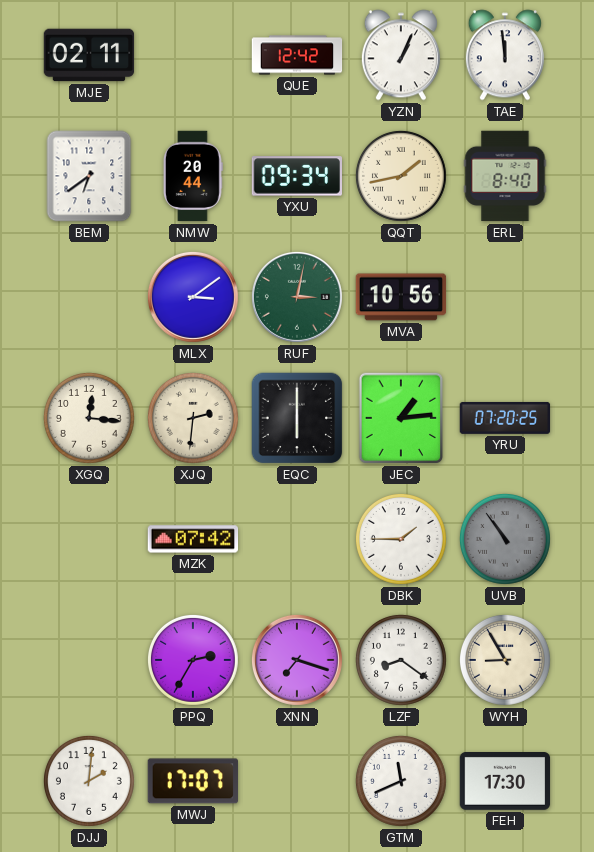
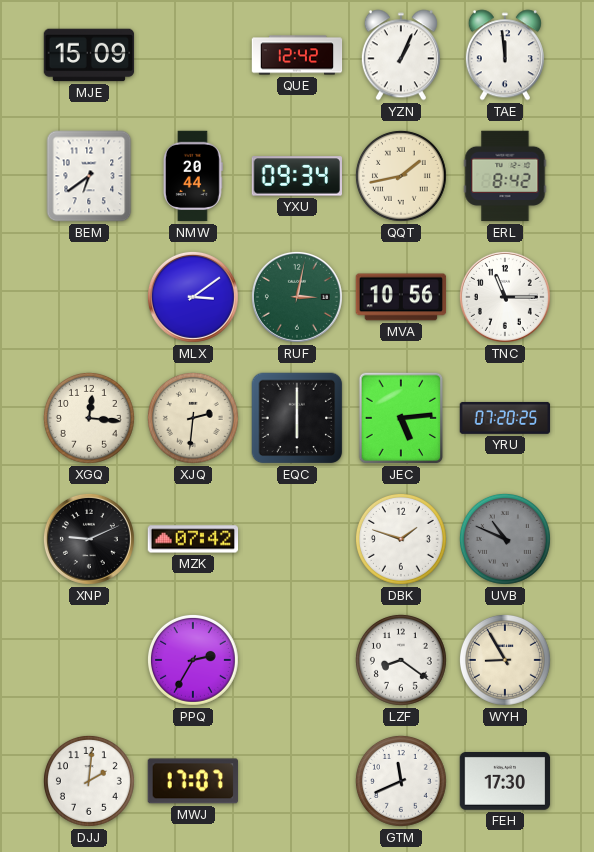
MJE: 02:11 -> 15:09
ERL: 8:40 -> 8:42
TNC: none -> 11:15
JEC: 1:14 -> 5:14
XNP: none -> 9:11
DBK: 1:45 -> 1:48
UVB: 10:54 -> 10:49
XNN: 7:18 -> none
